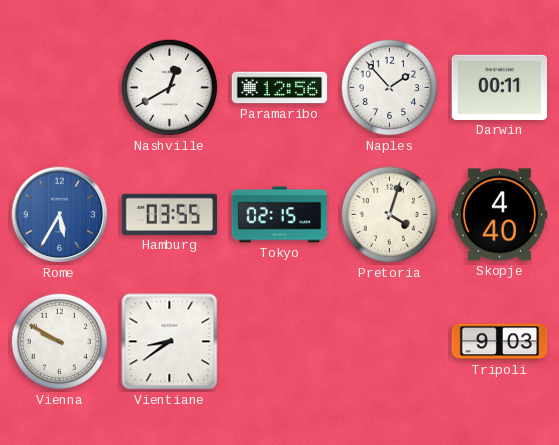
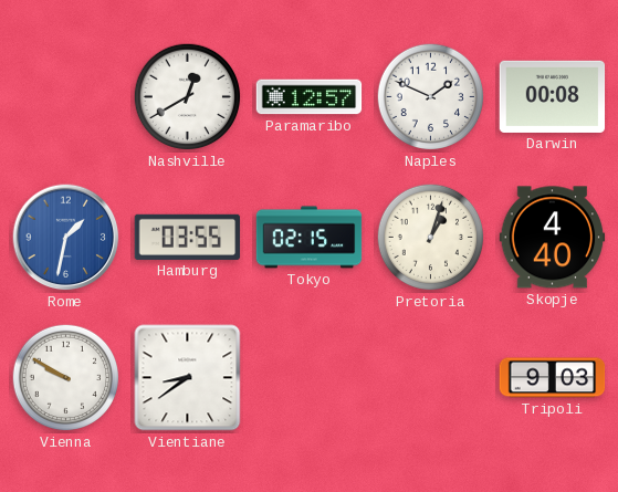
Paramaribo: 12:56 -> 12:57
Naples: 1:53 -> 1:49
Darwin: 00:11 -> 00:08
Rome: 5:35 -> 1:32
Pretoria: 4:03 -> 1:03
